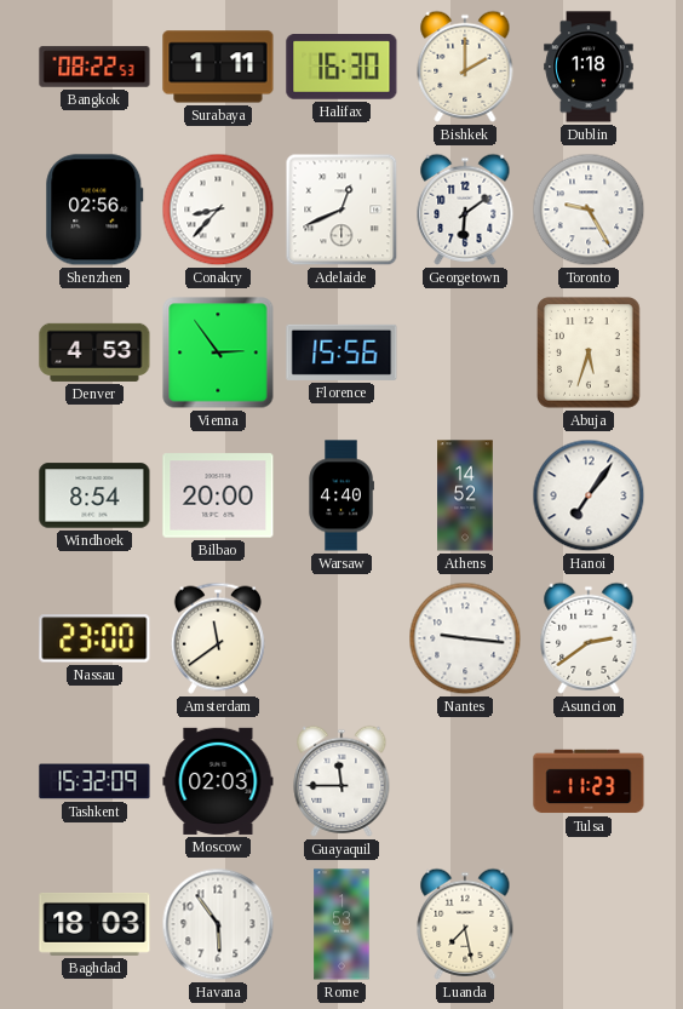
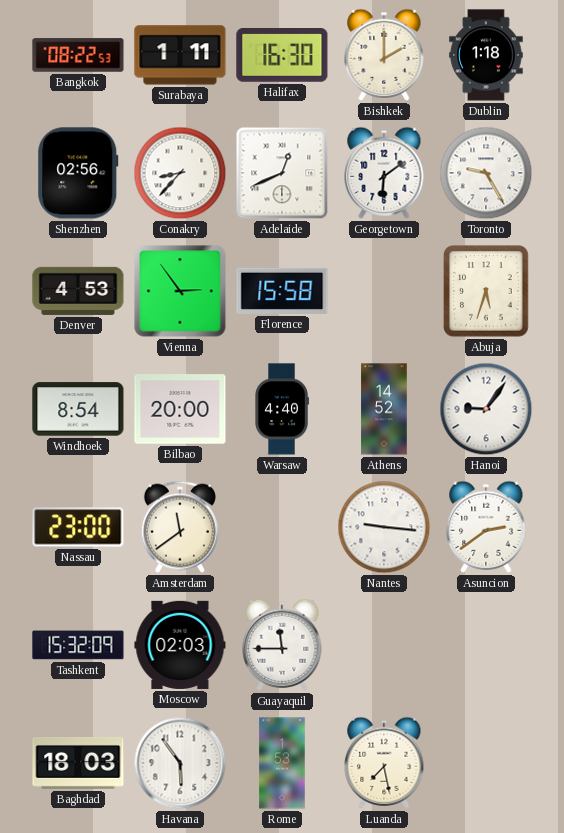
Florence: 15:56 -> 15:58
Hanoi: 7:06 -> 9:06
Tulsa: 11:23 -> none
